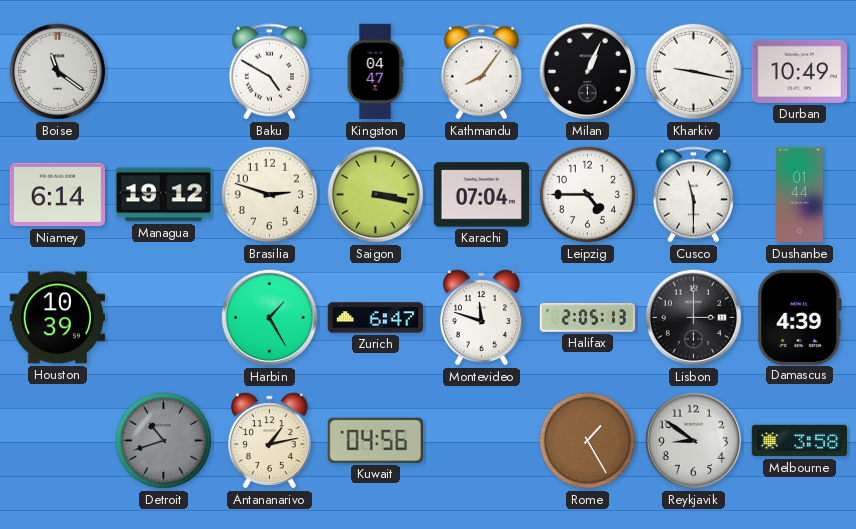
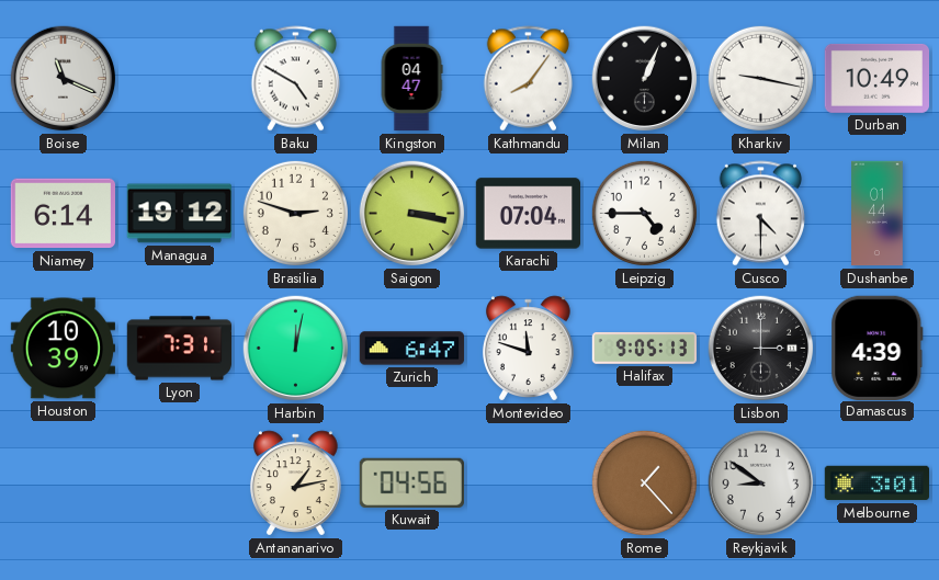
Boise: 11:21 -> 11:19
Cusco: 11:30 -> 4:30
Lyon: none -> 7:31
Harbin: 1:25 -> 12:02
Halifax: 2:05 -> 9:05
Detroit: 10:42 -> none
Rome: 1:25 -> 1:23
Melbourne: 3:58 -> 3:01
